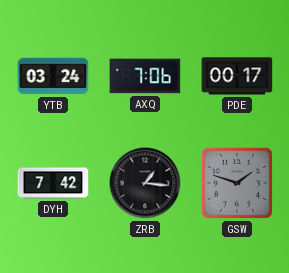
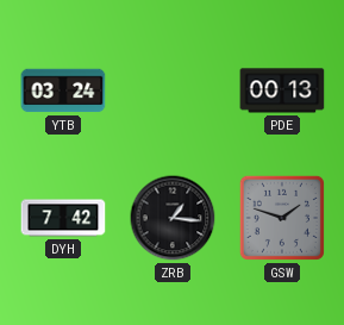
AXQ: 7:06 -> none
PDE: 00:17 -> 00:13
